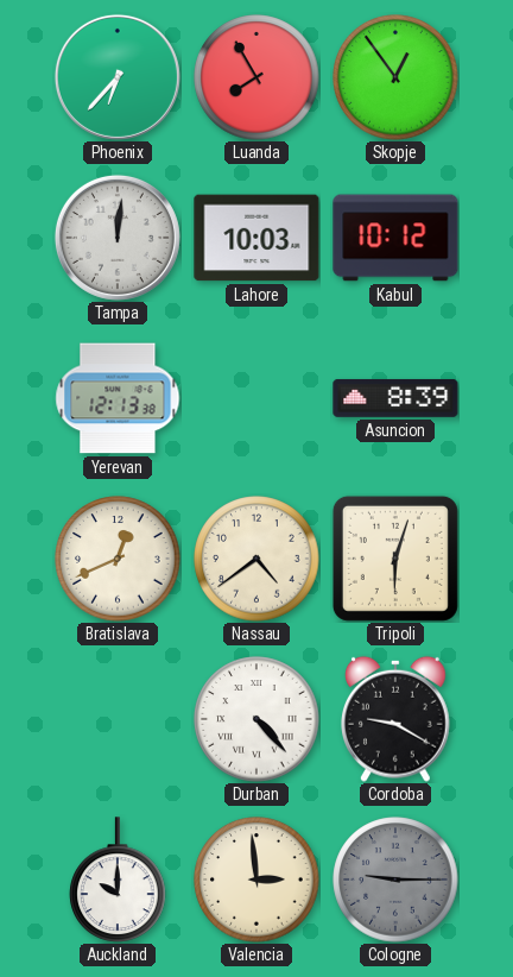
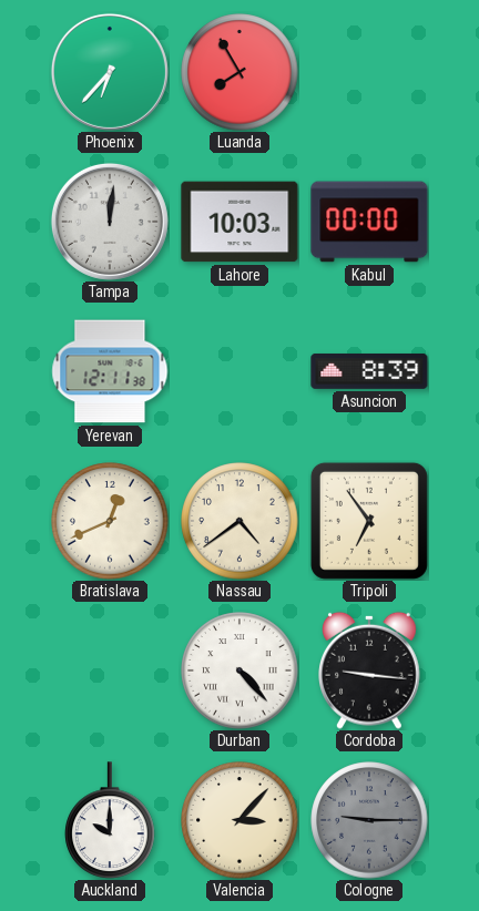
Skopje: 12:54 -> none
Kabul: 10:12 -> 00:00
Yerevan: 12:13 -> 12:11
Tripoli: 6:03 -> 6:54
Cordoba: 9:20 -> 9:16
Valencia: 2:59 -> 3:07
